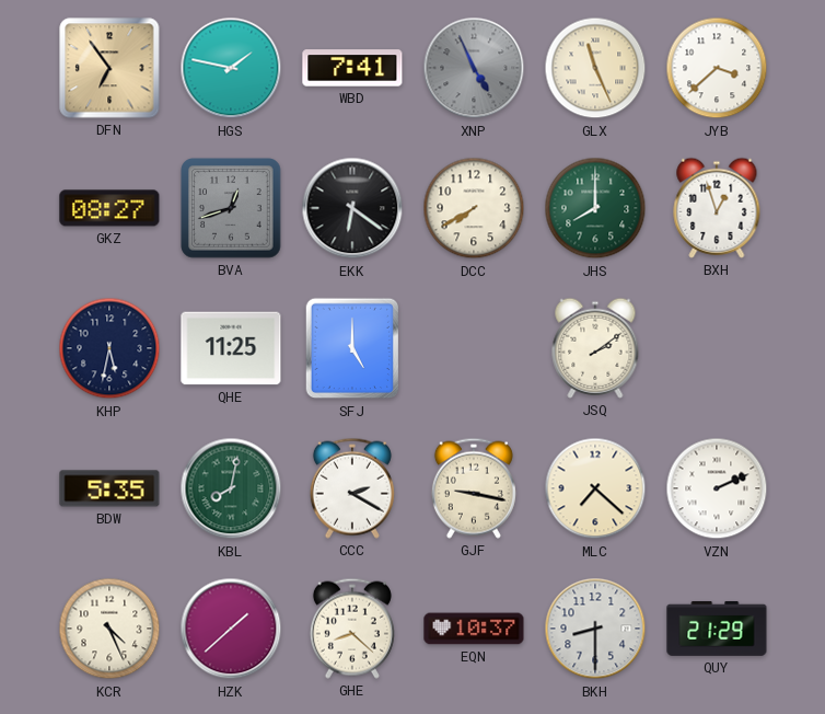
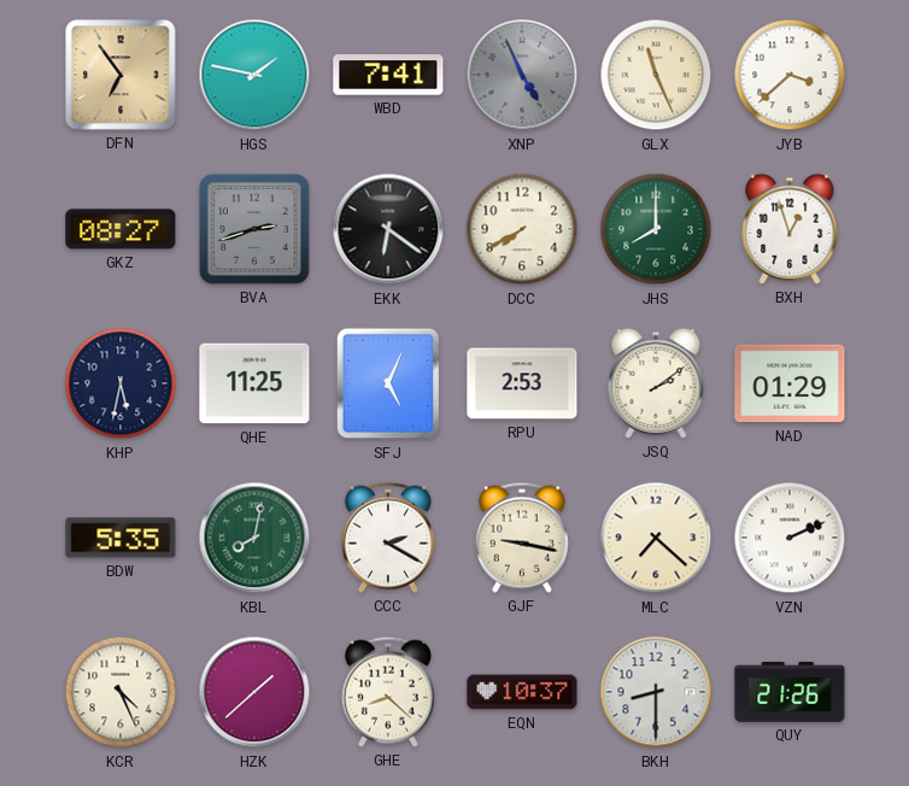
BVA: 12:42 -> 2:42
SFJ: 5:00 -> 5:04
RPU: none -> 2:53
NAD: none -> 01:29
QUY: 21:29 -> 21:26
